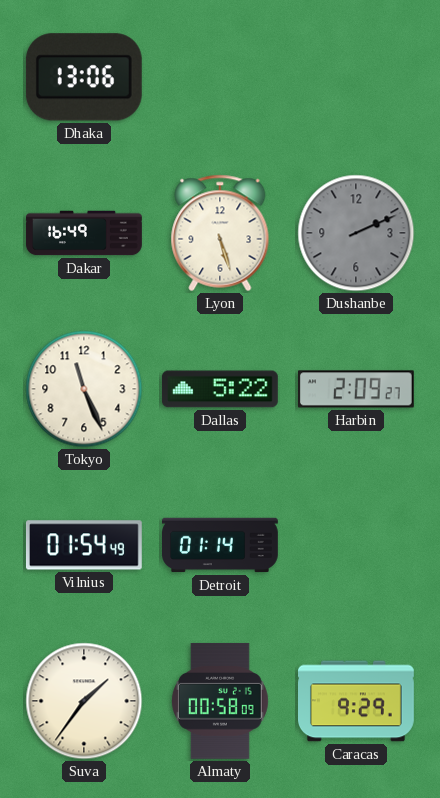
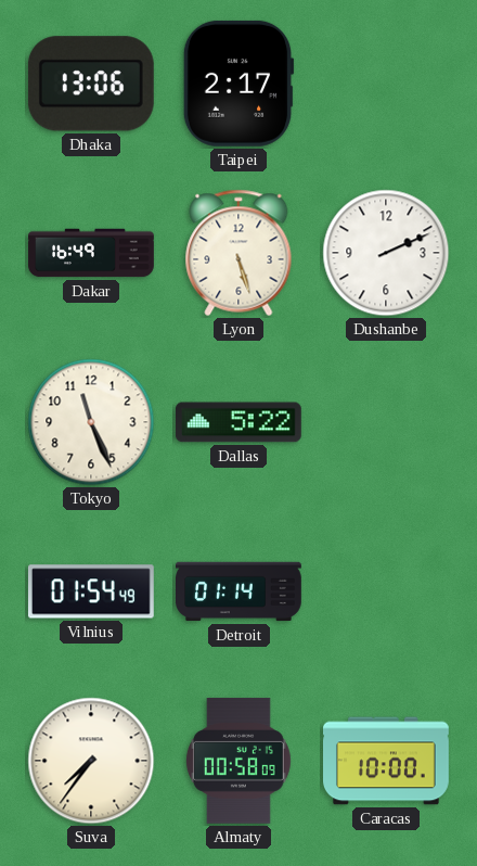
Taipei: none -> 2:17
Dushanbe dial: grey -> white
Harbin: 2:09 -> none
Suva: 1:36 -> 7:36
Caracas: 9:29 -> 10:00
